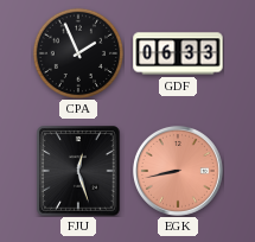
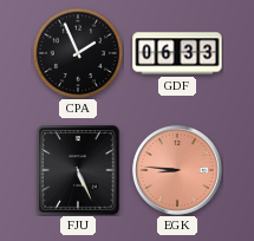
FJU: 12:27 -> 5:26
EGK: 8:43 -> 8:46
